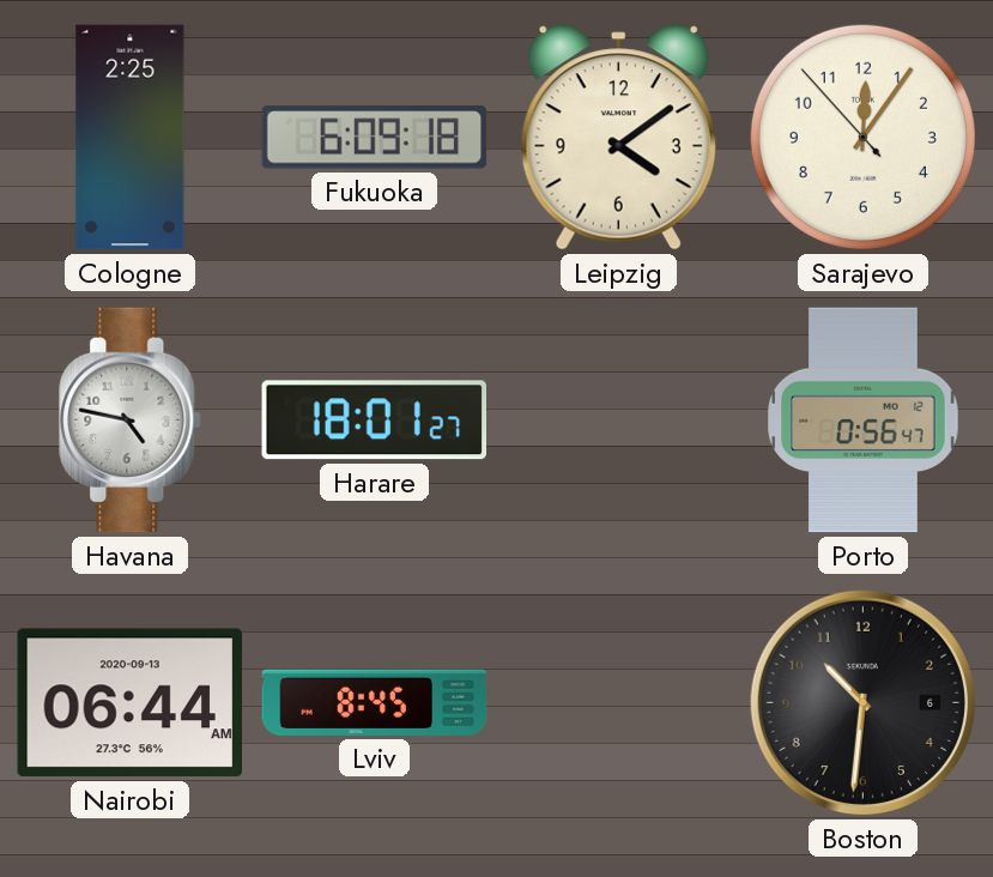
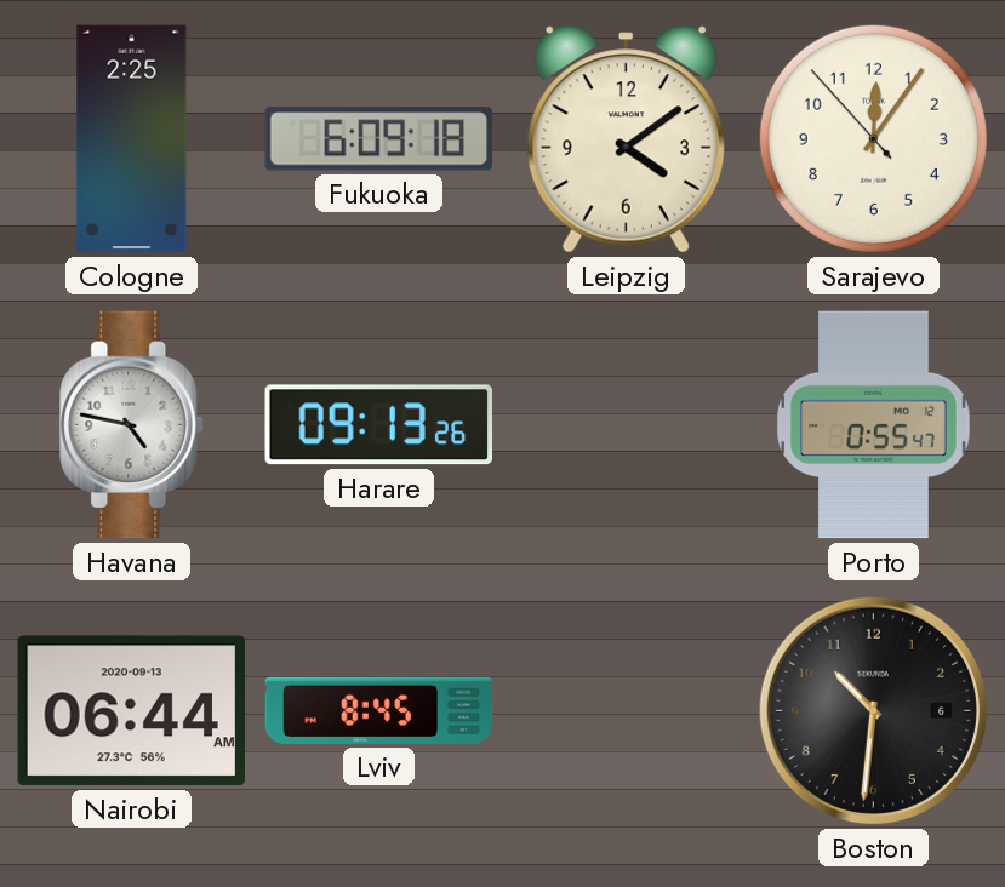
Harare: 18:01 -> 09:13
Porto: 0:56 -> 0:55
